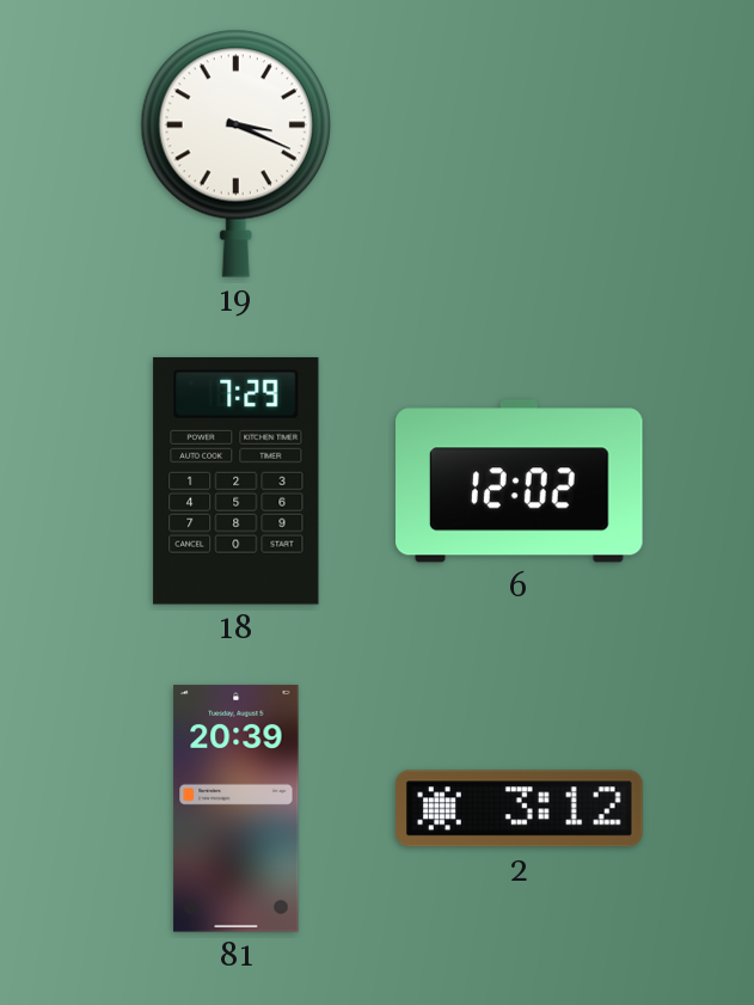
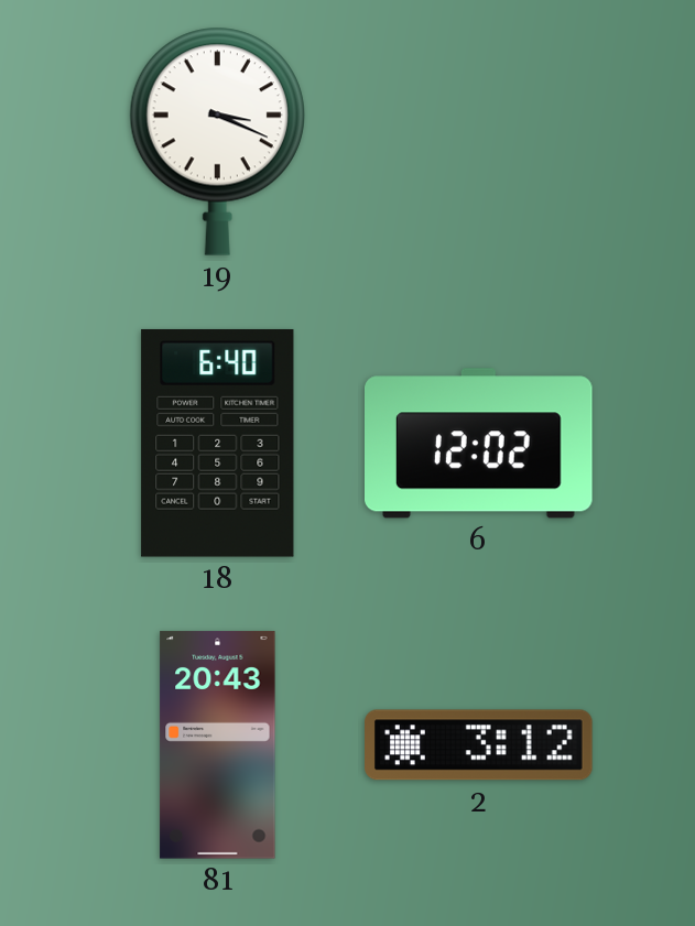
18: 7:29 -> 6:40
81: 20:39 -> 20:43
